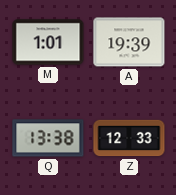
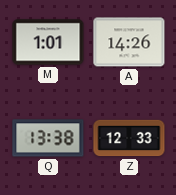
A: 19:39 -> 14:26
